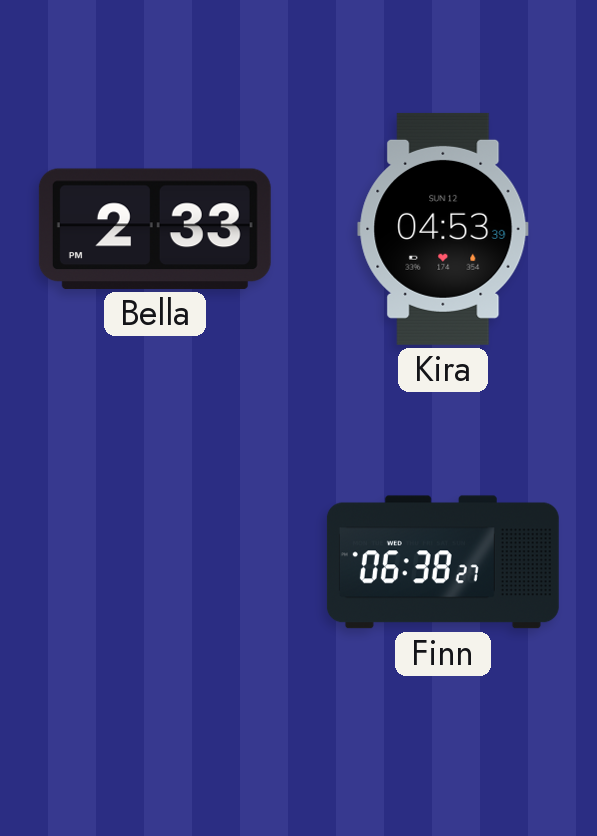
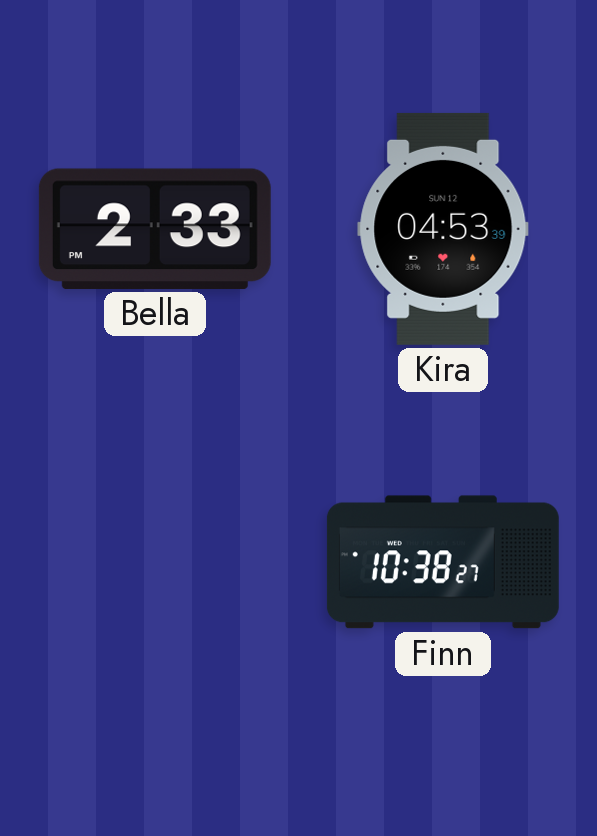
Finn: 06:38 -> 10:38
